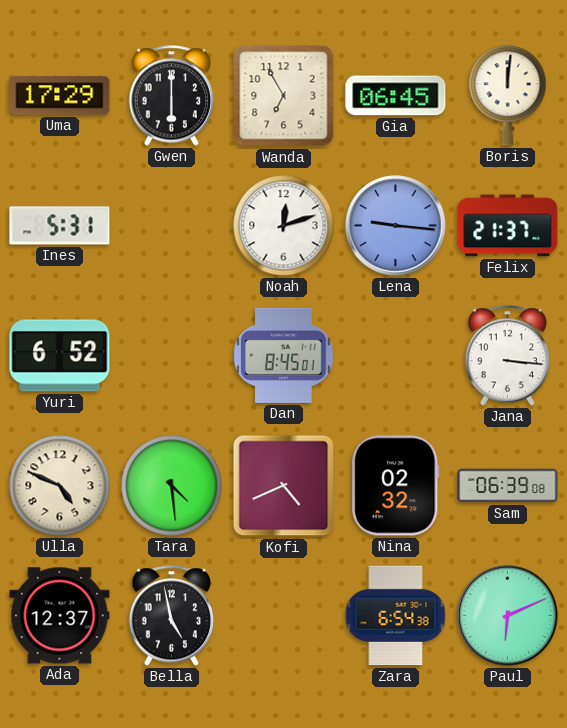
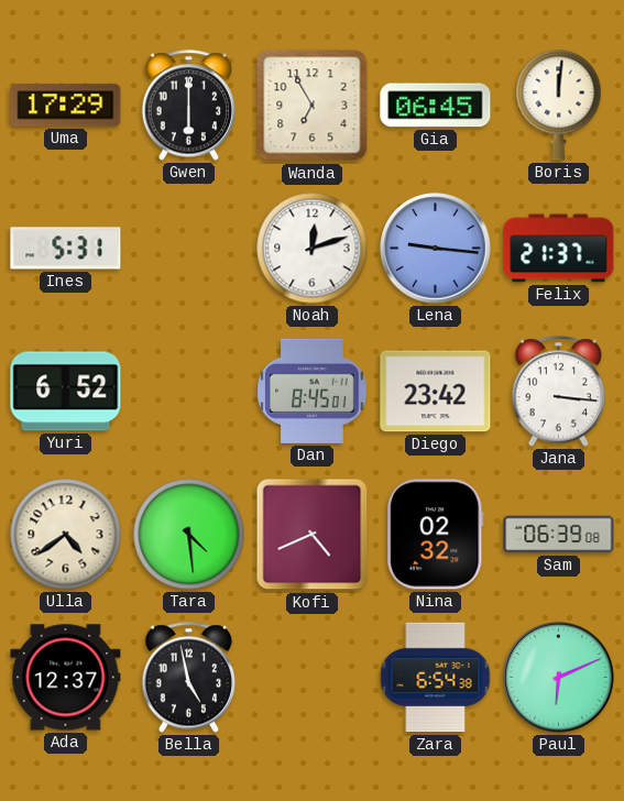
Diego: none -> 23:42
Ulla: 4:49 -> 4:39
